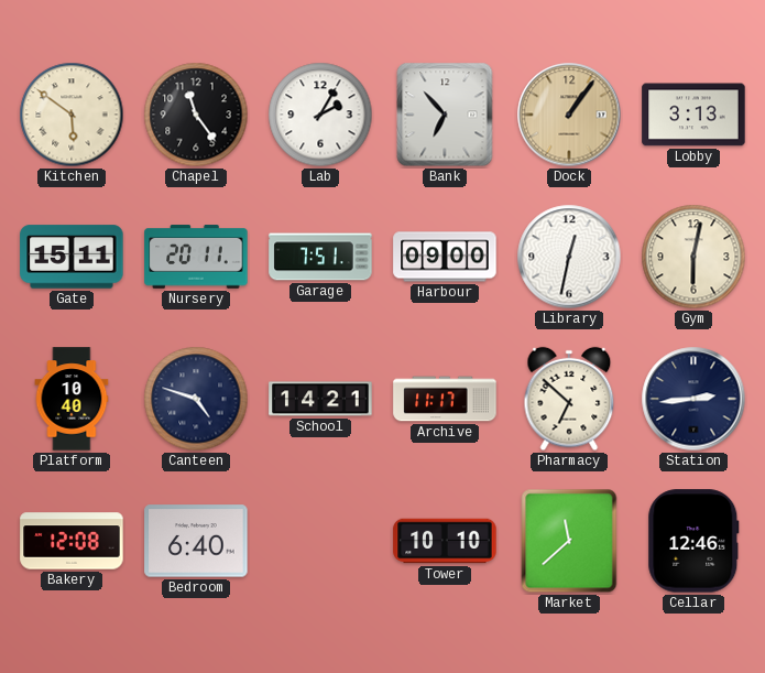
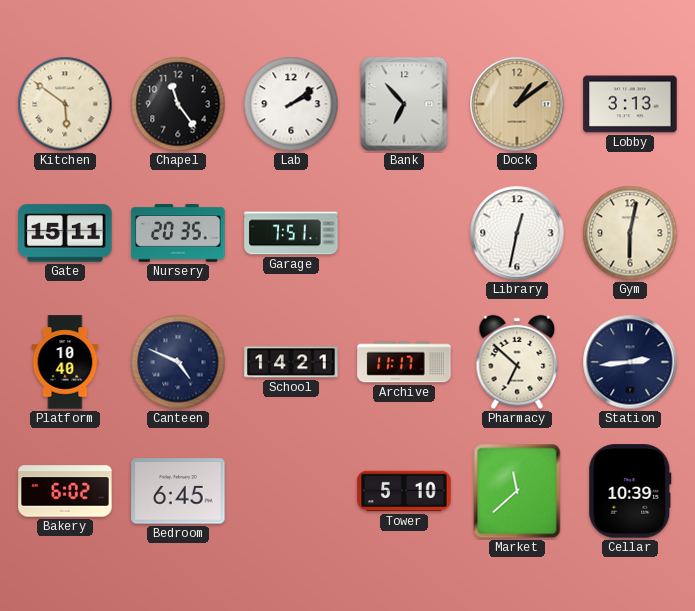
Lab: 2:05 -> 2:09
Dock: 1:06 -> 1:09
Nursery: 20:11 -> 20:35
Harbour: 09:00 -> none
Canteen: 4:48 -> 4:49
Bakery: 12:08 -> 6:02
Bedroom: 6:40 -> 6:45
Tower: 10:10 -> 5:10
Cellar: 12:46 -> 10:39
